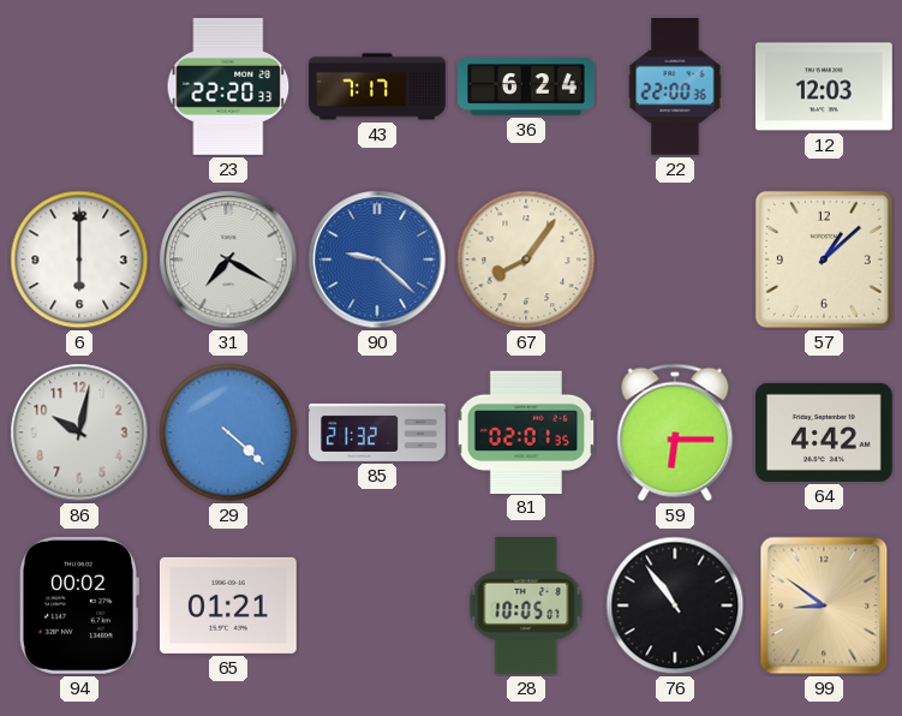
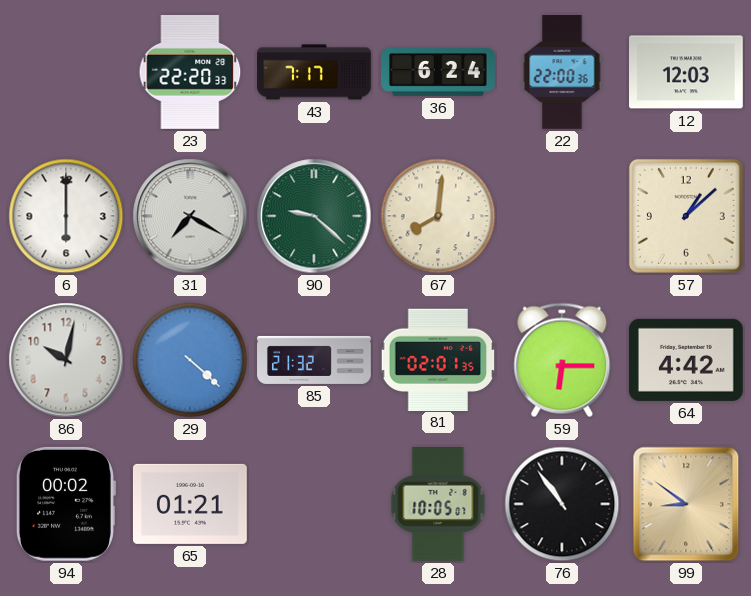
90 dial: blue -> green
67: 8:06 -> 8:01
